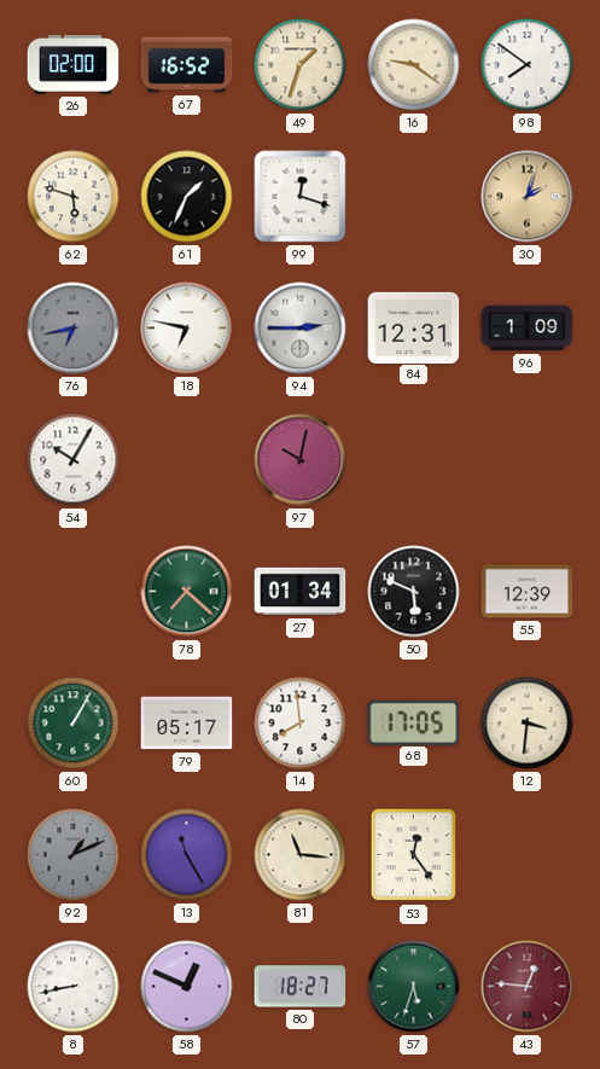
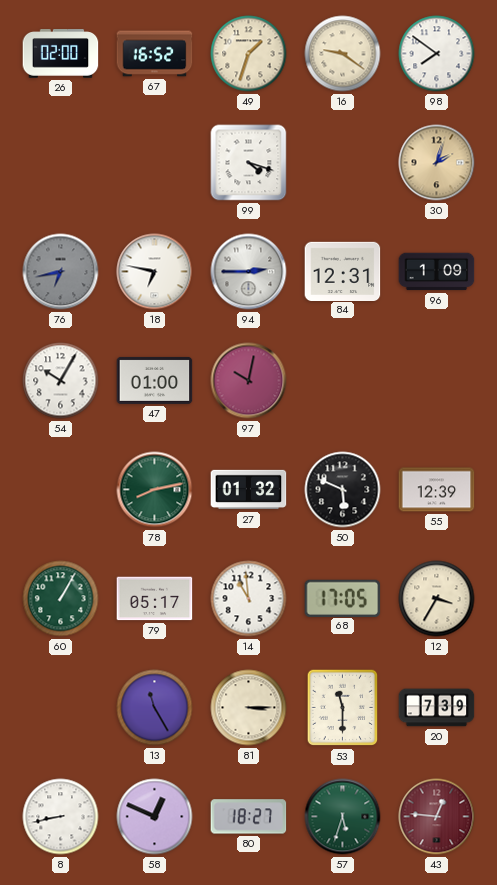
62: 5:48 -> none
61: 1:34 -> none
99: 12:18 -> 4:18
47: none -> 01:00
78: 7:22 -> 8:13
27: 01:34 -> 01:32
14: 7:59 -> 10:59
12: 3:31 -> 3:35
92: 1:11 -> none
81: 11:16 -> 3:15
53: 12:24 -> 11:30
20: none -> 7:39
